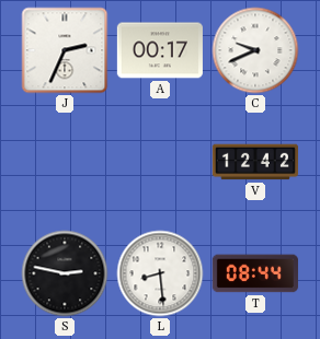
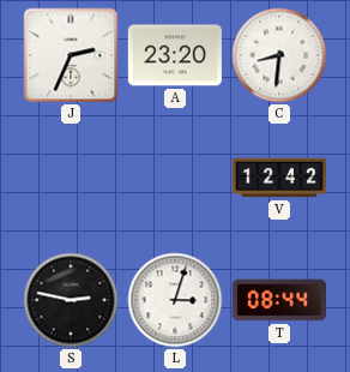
A: 00:17 -> 23:20
C: 9:41 -> 8:31
L: 8:29 -> 3:03
